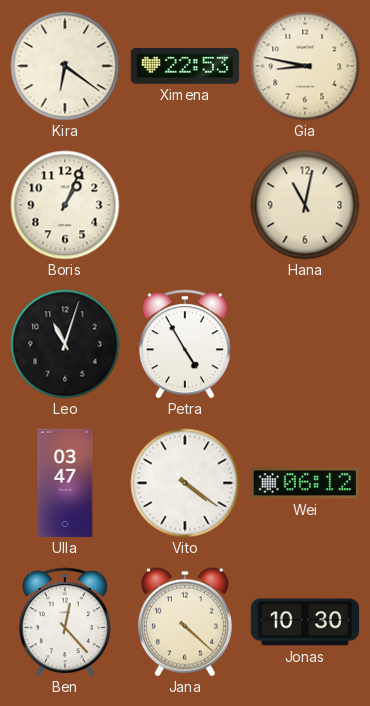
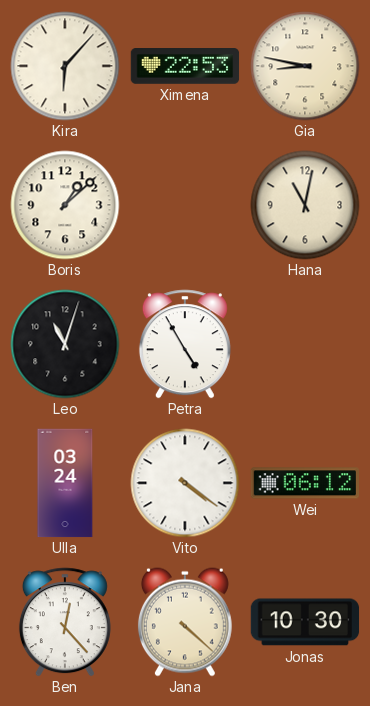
Kira: 6:21 -> 6:07
Boris: 1:04 -> 1:08
Ulla: 03:47 -> 03:24
